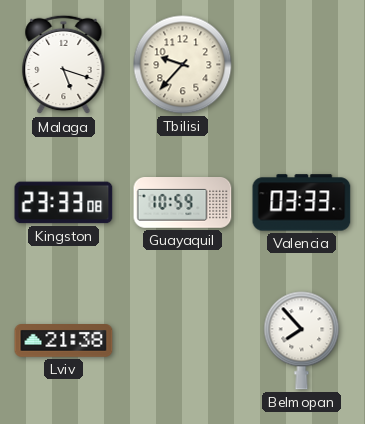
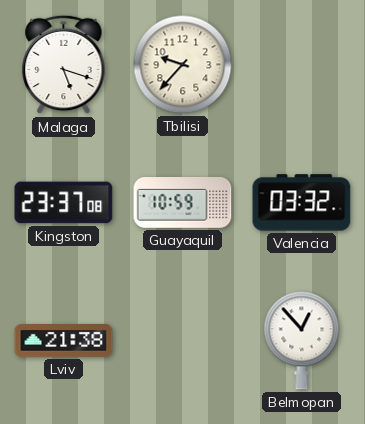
Kingston: 23:33 -> 23:37
Valencia: 03:33 -> 03:32
Belmopan: 7:53 -> 12:53
